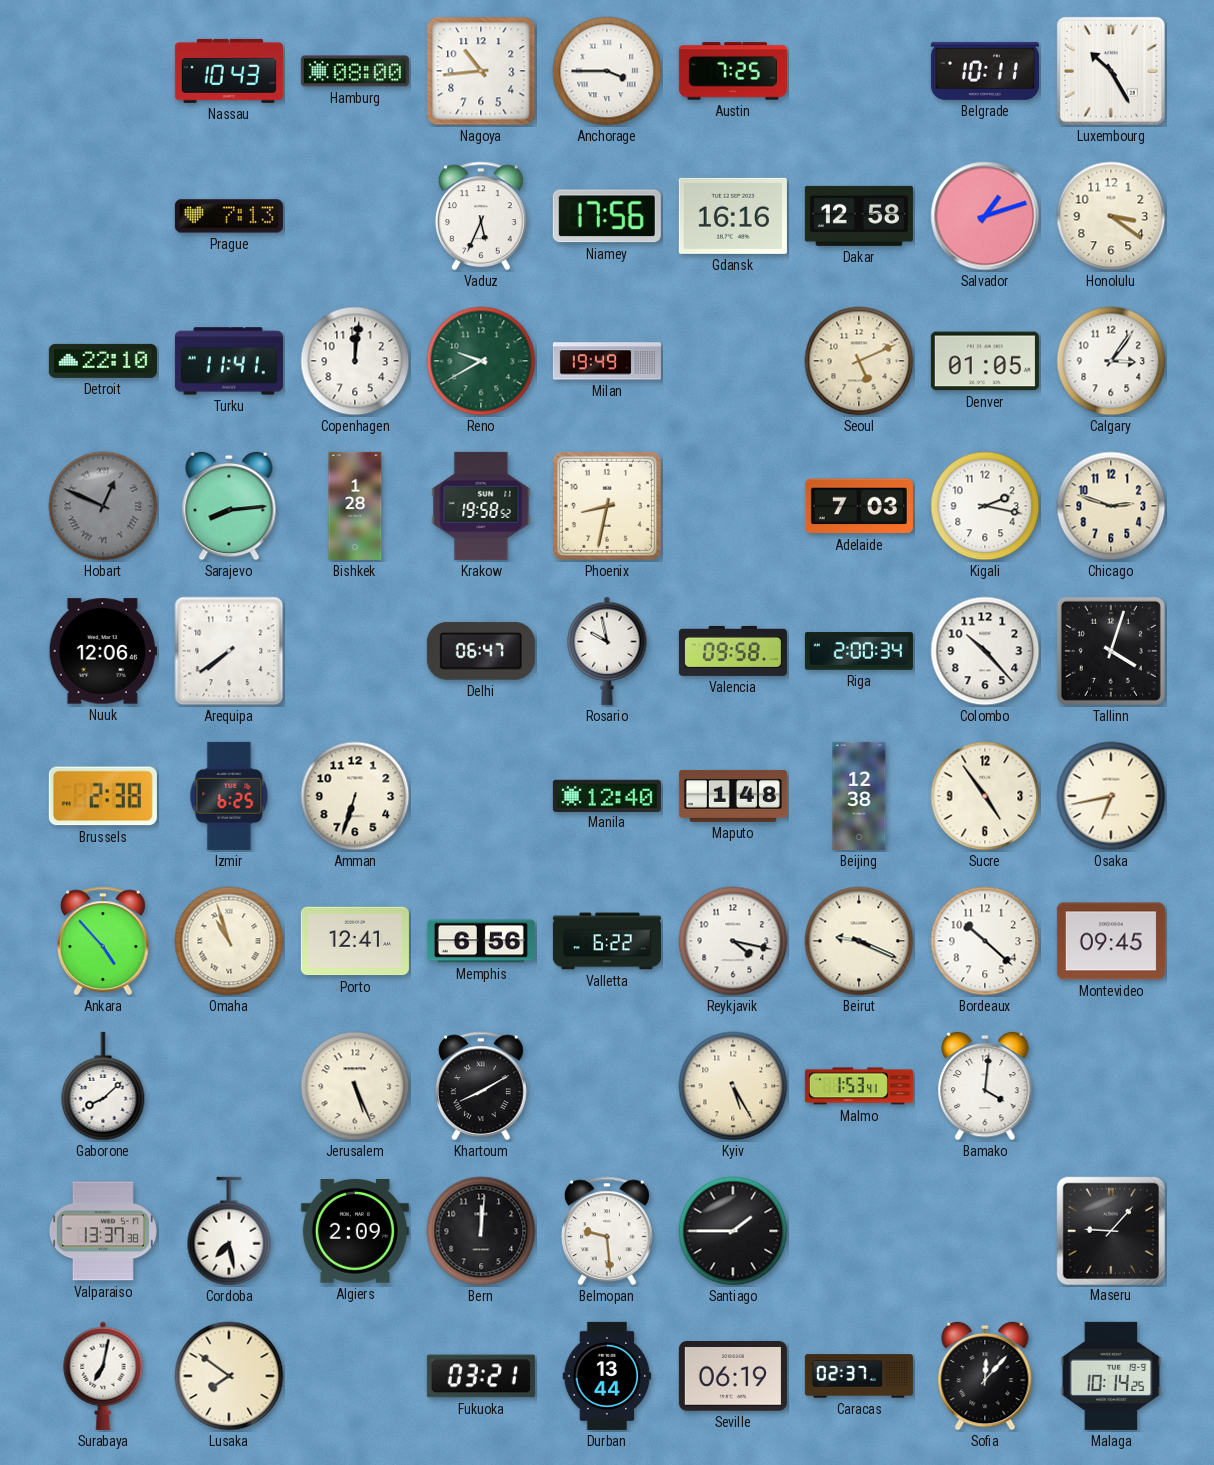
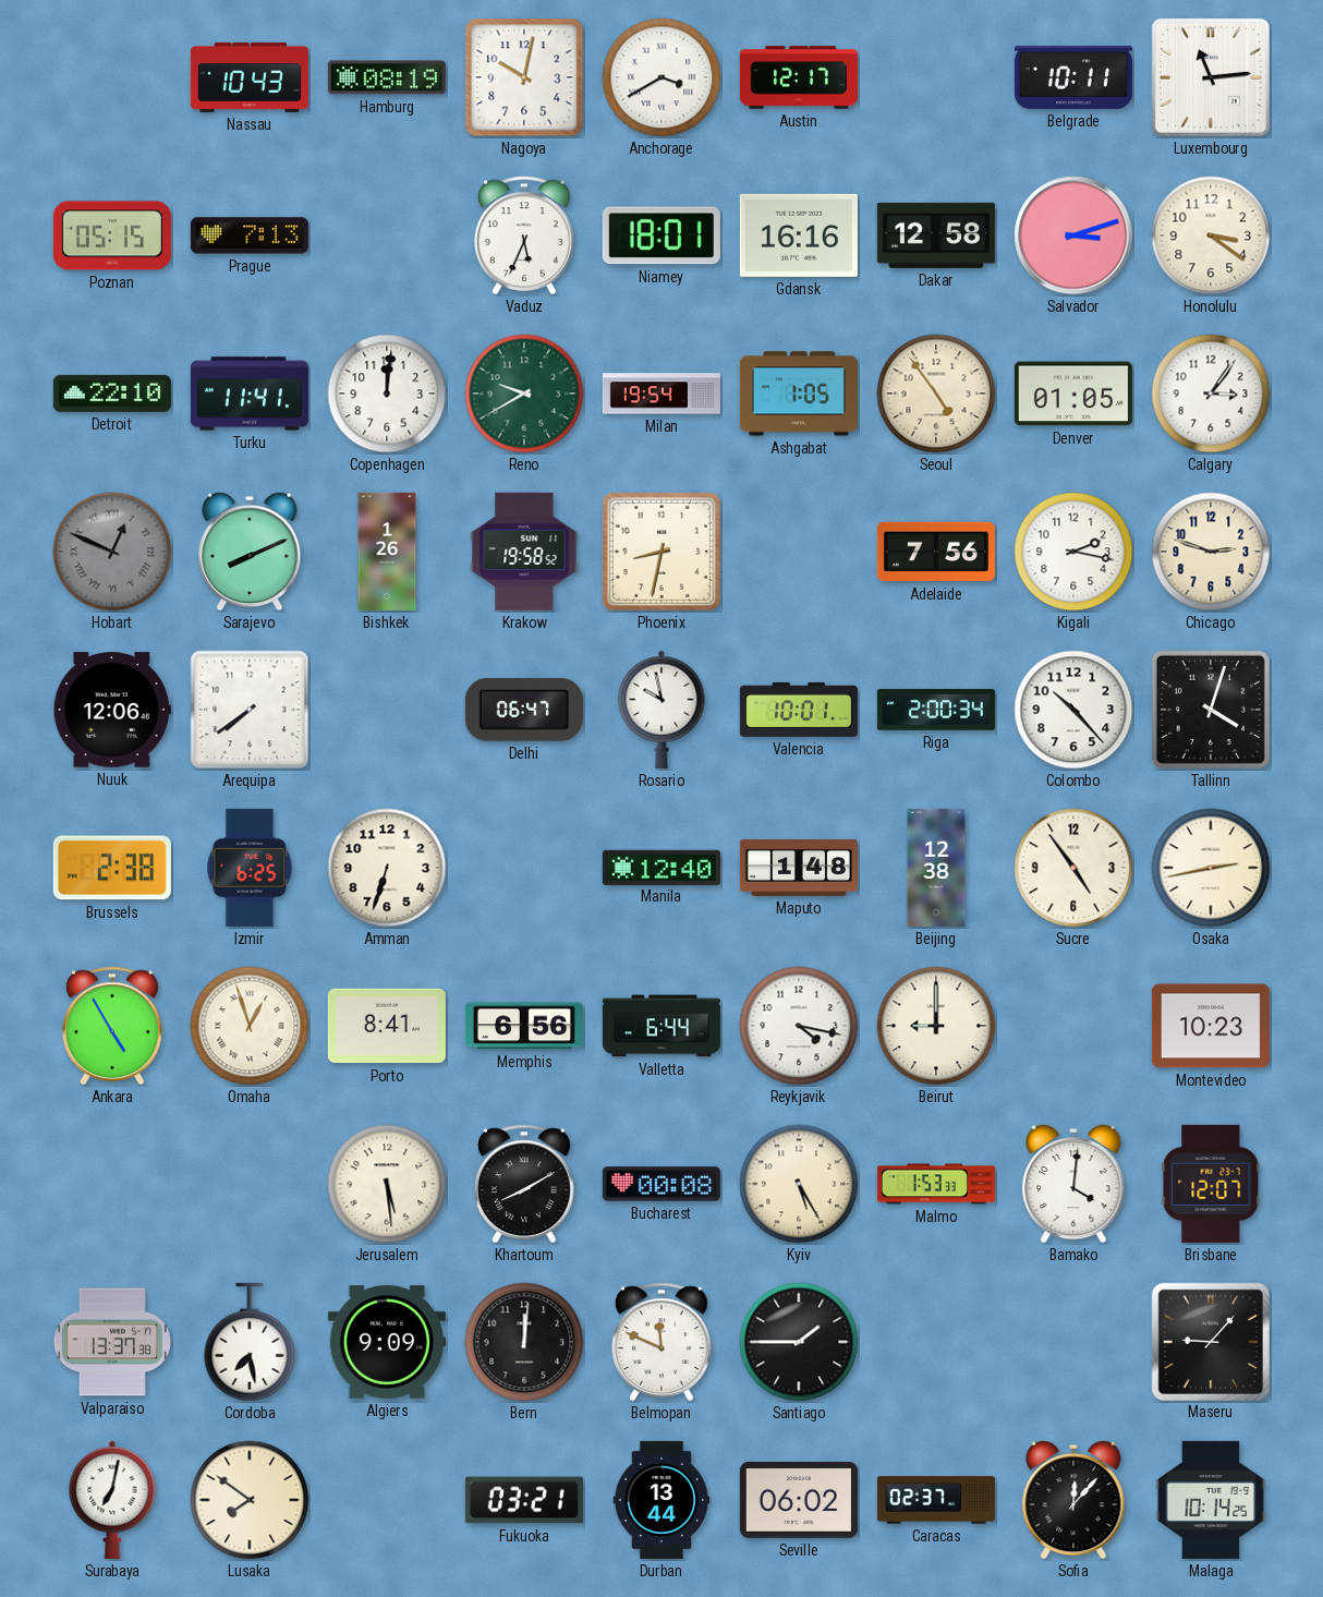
Hamburg: 08:00 -> 08:19
Nagoya: 10:44 -> 10:02
Anchorage: 3:45 -> 3:40
Austin: 7:25 -> 12:17
Luxembourg: 10:25 -> 11:14
Poznan: none -> 05:15
Niamey: 17:56 -> 18:01
Salvador: 1:12 -> 3:12
Milan: 19:49 -> 19:54
Ashgabat: none -> 1:05
Seoul: 5:11 -> 4:54
Sarajevo: 8:14 -> 8:11
Bishkek: 1:28 -> 1:26
Adelaide: 7:03 -> 7:56
Valencia: 09:58 -> 10:01
Osaka: 6:43 -> 2:43
Ankara: 4:53 -> 4:55
Omaha: 10:57 -> 12:57
Porto: 12:41 -> 8:41
Valletta: 6:22 -> 6:44
Beirut: 9:19 -> 9:00
Bordeaux: 10:22 -> none
Montevideo: 09:45 -> 10:23
Gaborone: 8:08 -> none
Jerusalem: 5:26 -> 5:29
Bucharest: none -> 00:08
Malmo: 1:53:41 -> 1:53:33
Brisbane: none -> 12:07
Algiers: 2:09 -> 9:09
Belmopan: 9:29 -> 11:49
Seville: 06:19 -> 06:02
